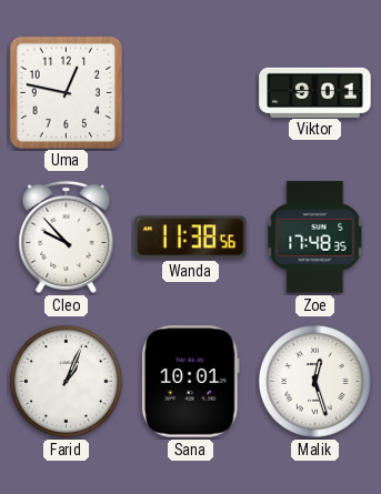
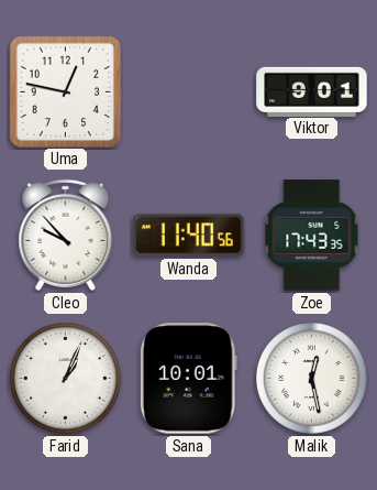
Wanda: 11:38 -> 11:40
Zoe: 17:48 -> 17:43
Malik: 12:27 -> 12:28
